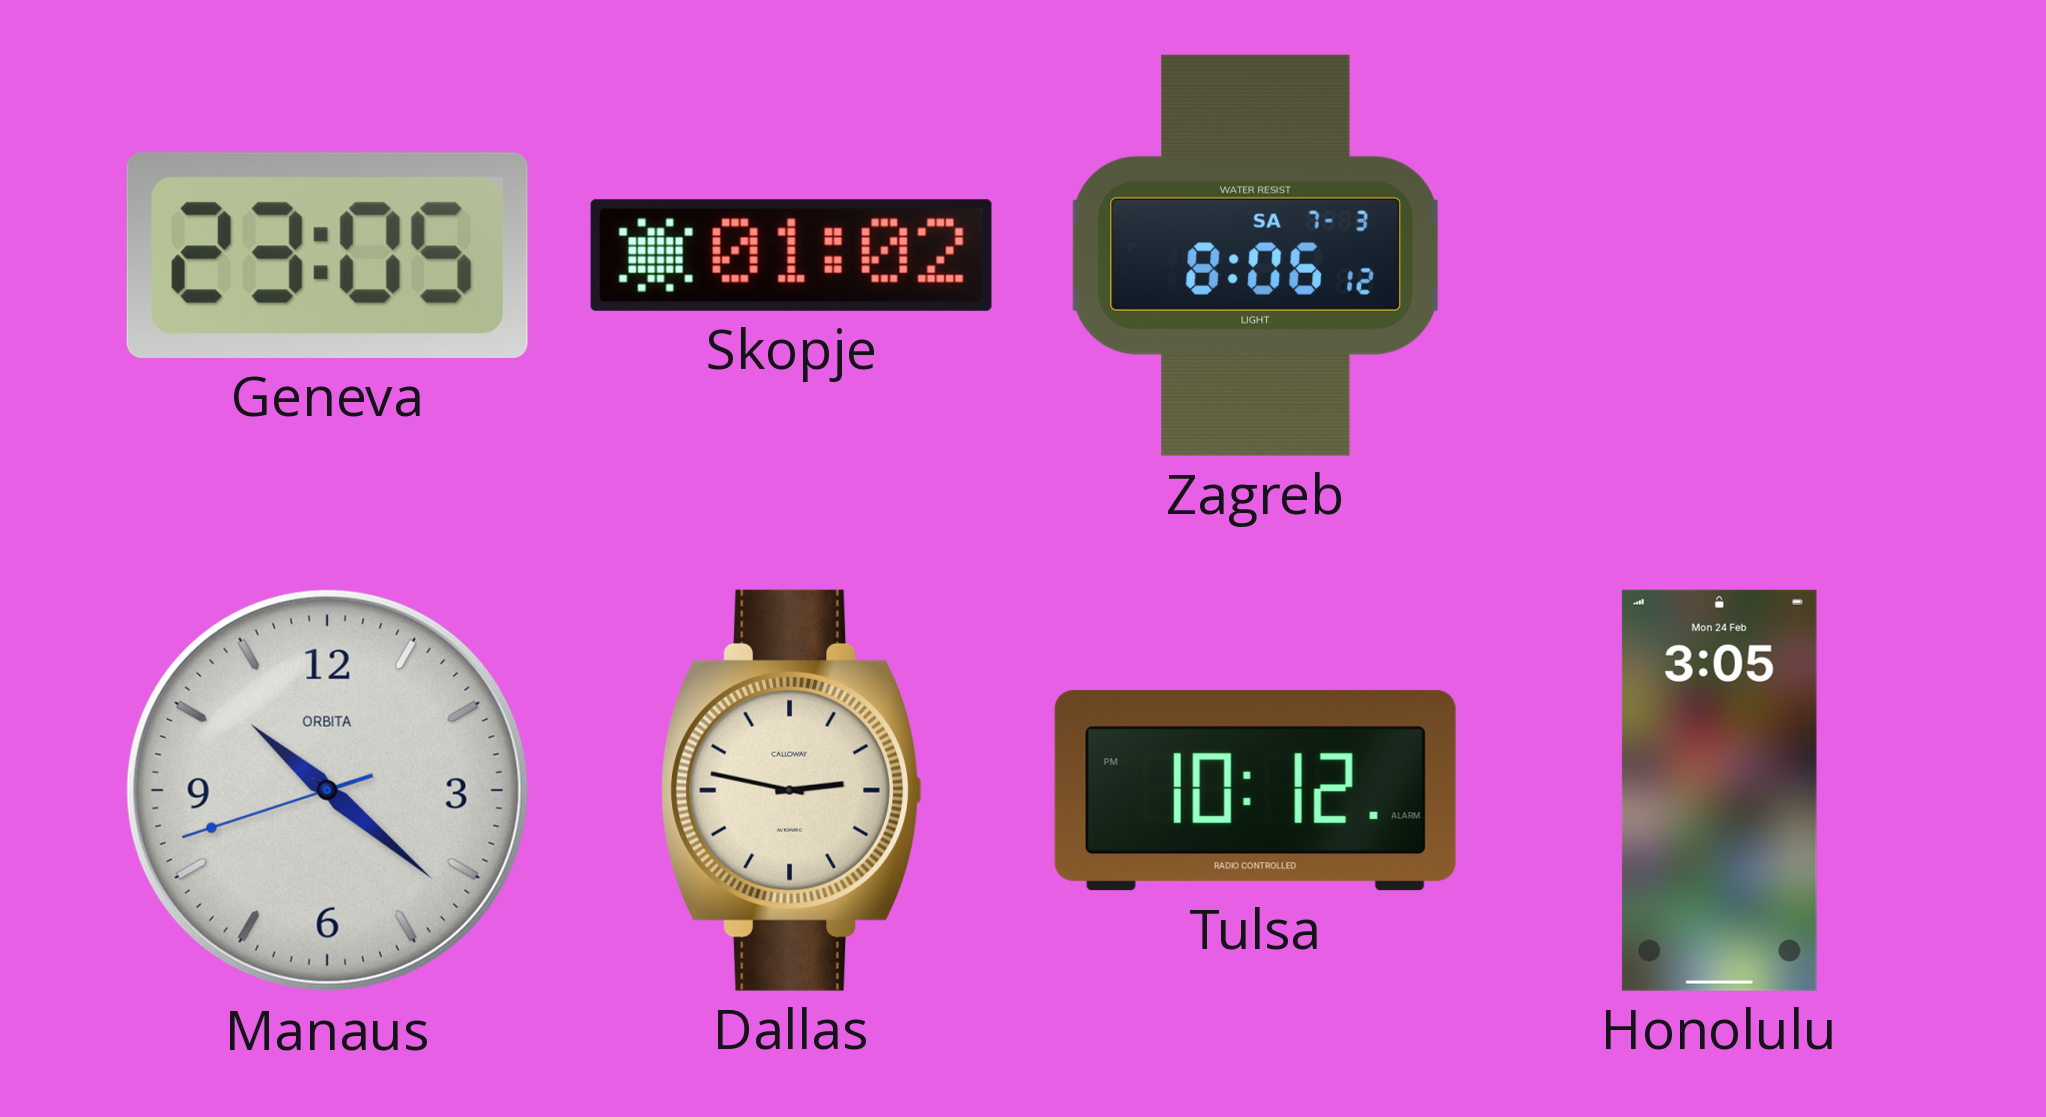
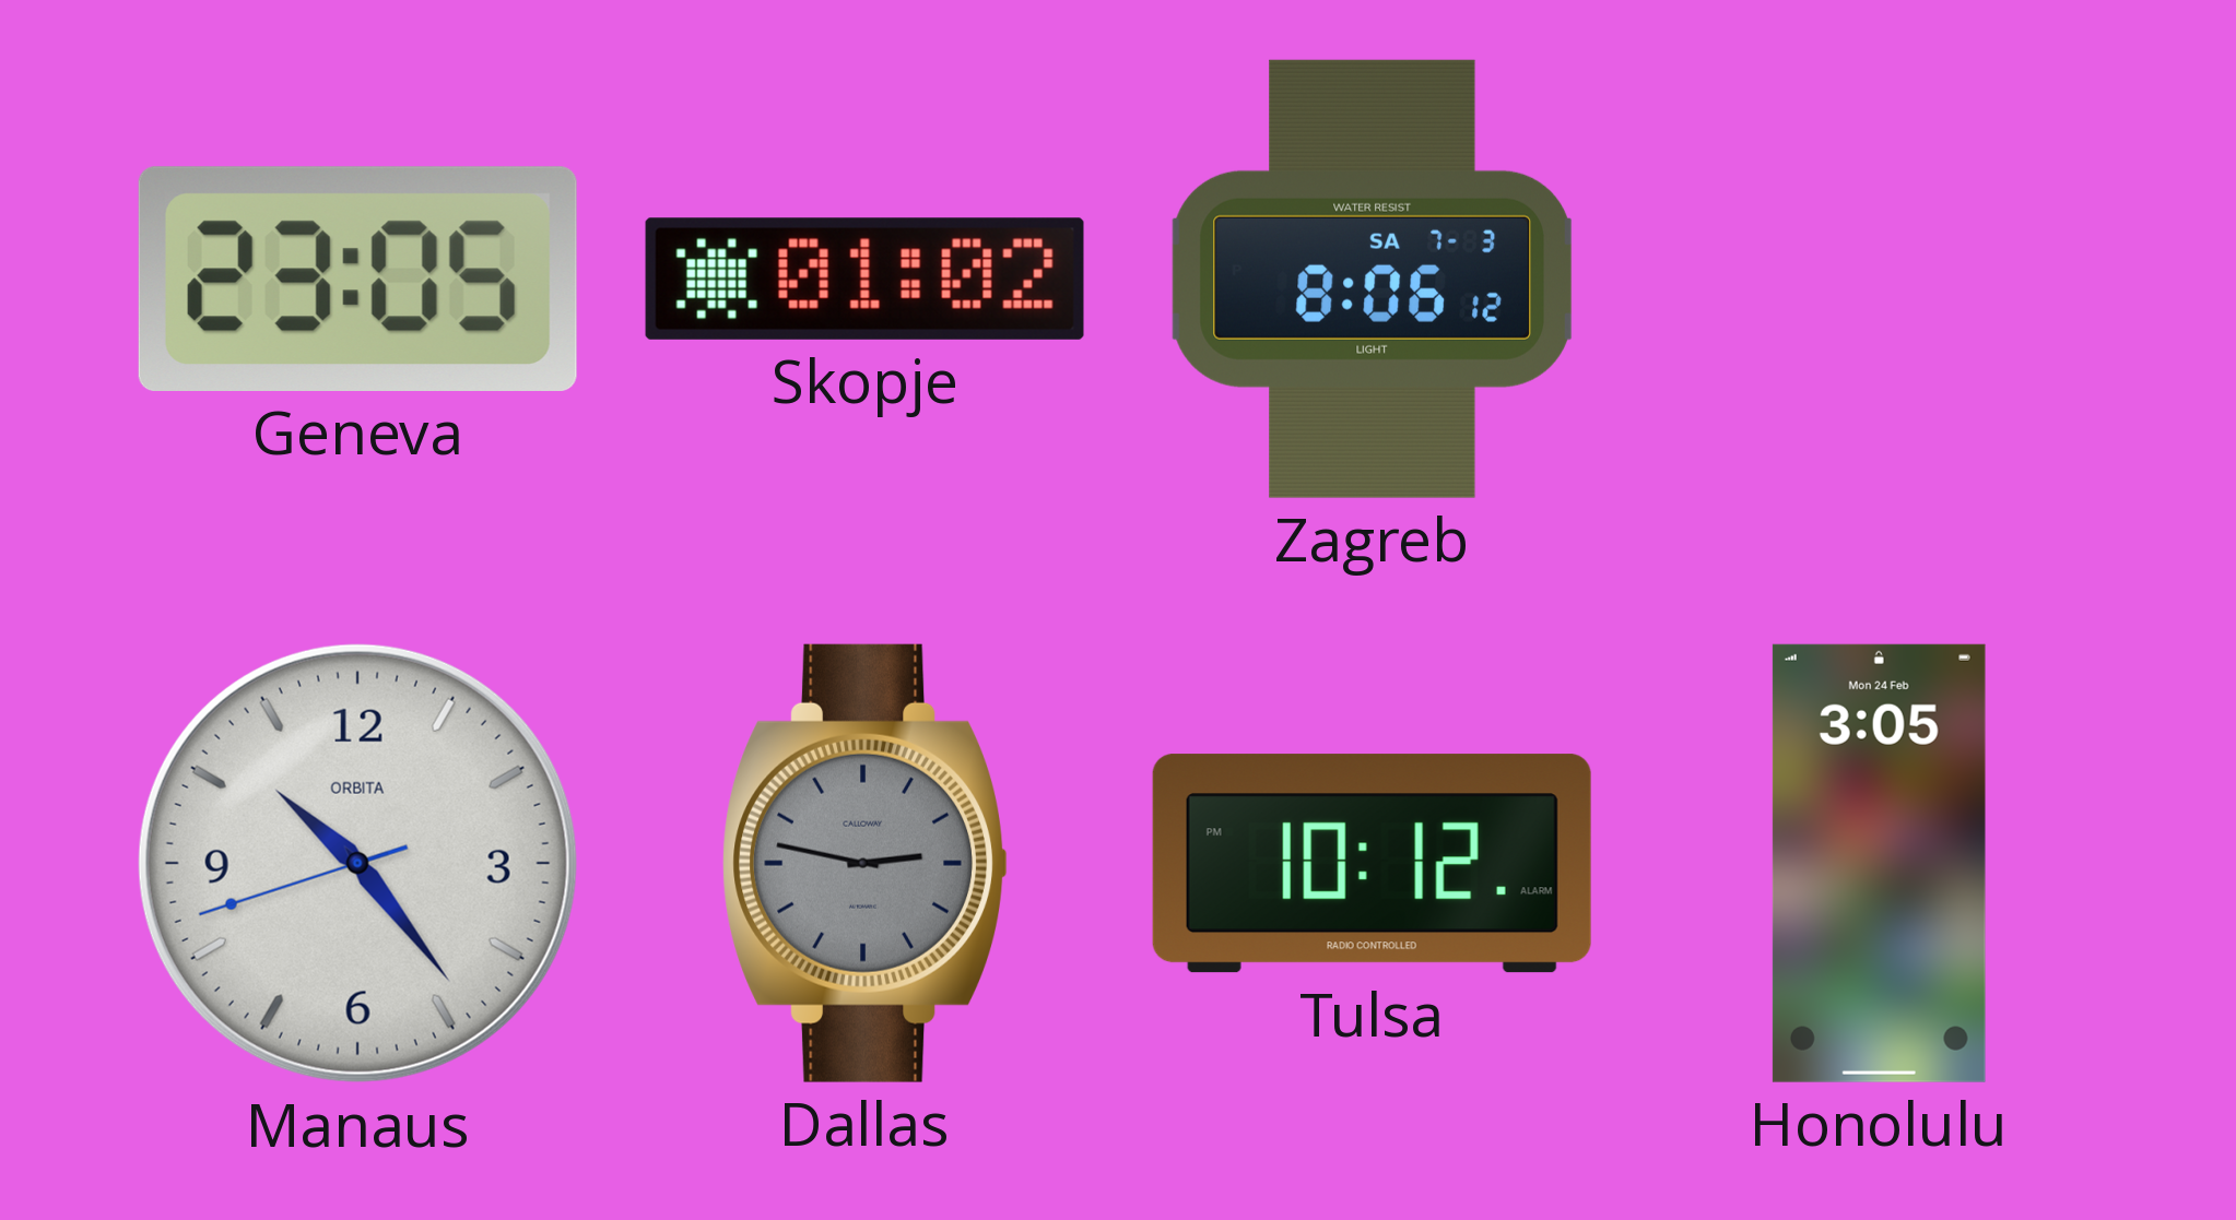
Manaus: 10:21 -> 10:23
Dallas dial: cream -> grey
